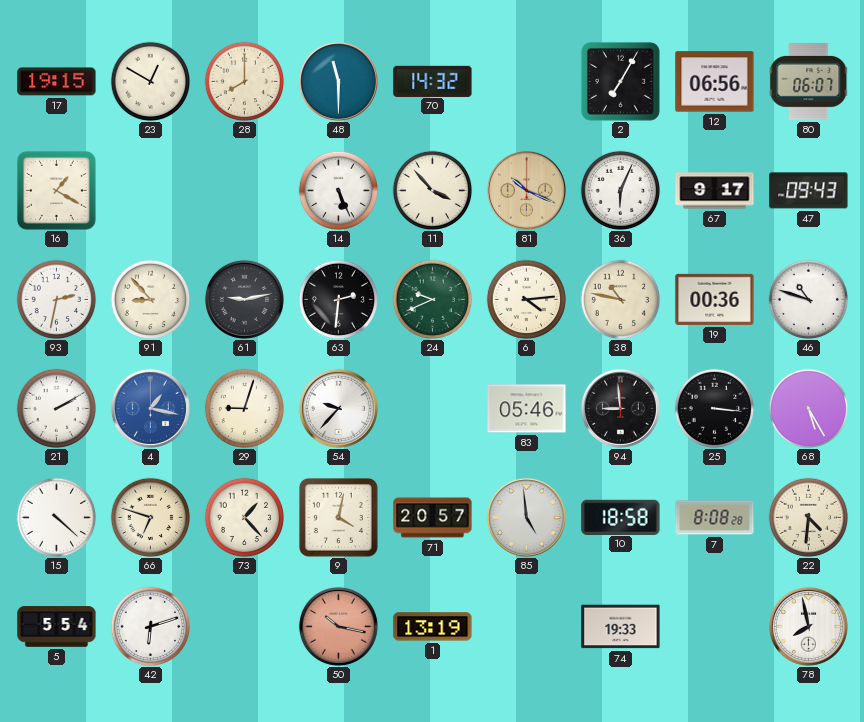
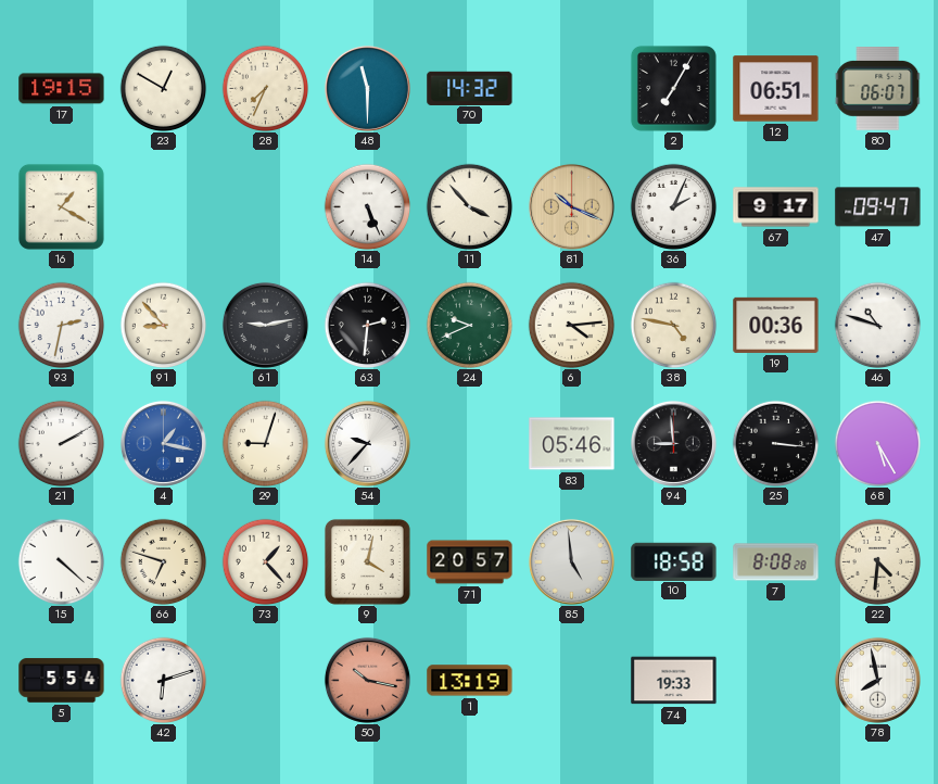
28: 8:00 -> 7:34
12: 06:56 -> 06:51
36: 6:04 -> 2:04
47: 09:43 -> 09:47
38: 10:47 -> 4:47
